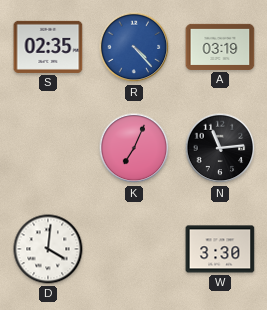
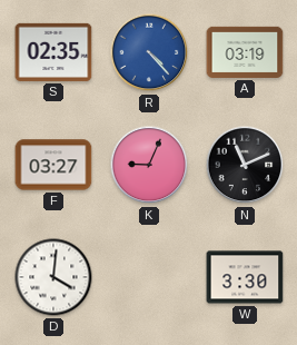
F: none -> 03:27
K: 7:04 -> 9:04
N: 11:14 -> 11:11
